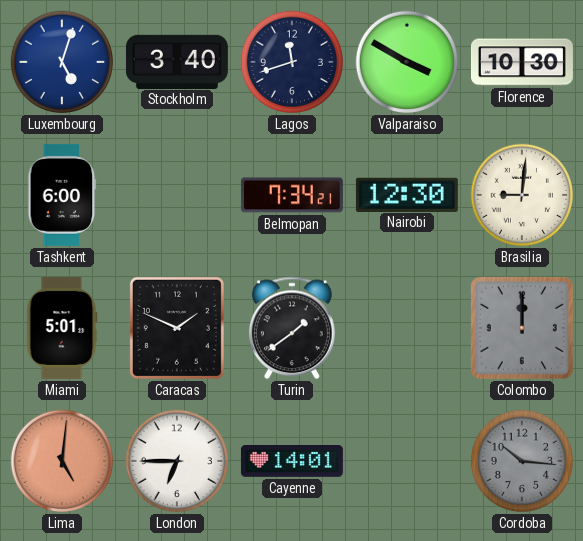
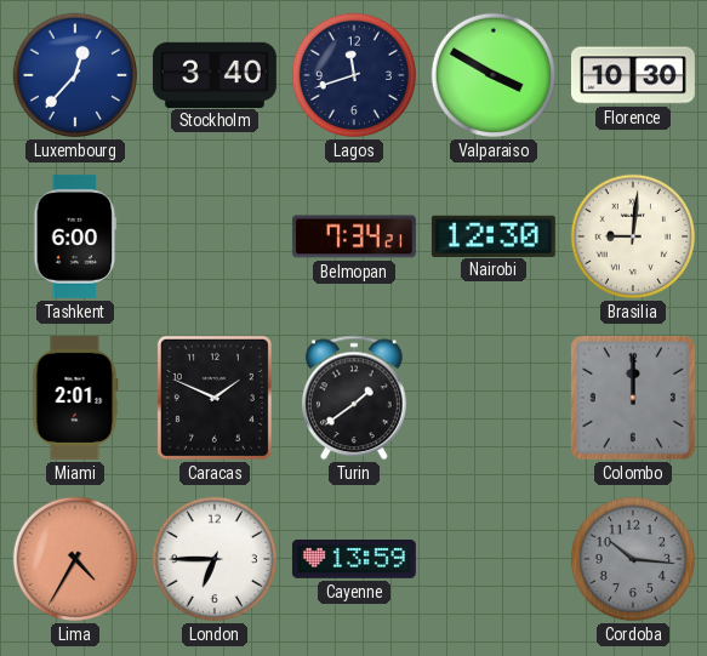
Luxembourg: 5:03 -> 12:37
Miami: 5:01 -> 2:01
Lima: 5:01 -> 4:35
Cayenne: 14:01 -> 13:59
